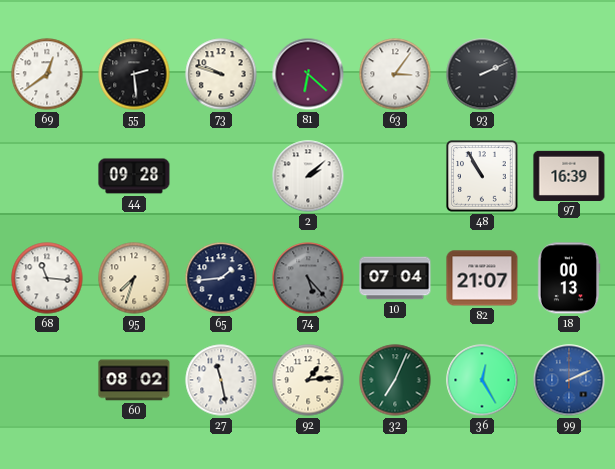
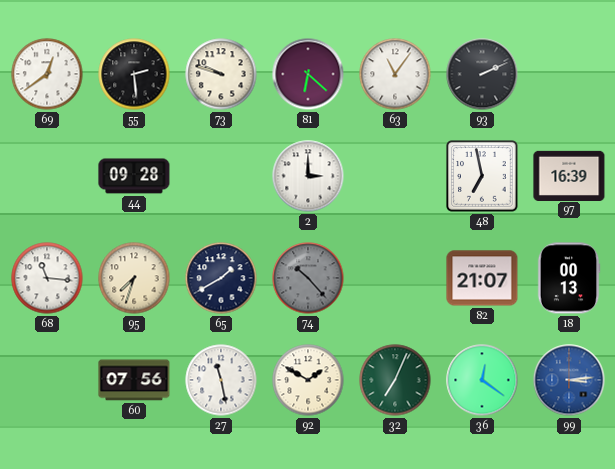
63: 3:06 -> 11:06
2: 2:08 -> 3:00
48: 10:55 -> 6:58
65: 1:44 -> 1:40
74: 5:23 -> 10:23
10: 07:04 -> none
60: 08:02 -> 07:56
92: 1:14 -> 1:50
36: 12:25 -> 12:21
99: 2:11 -> 3:14
